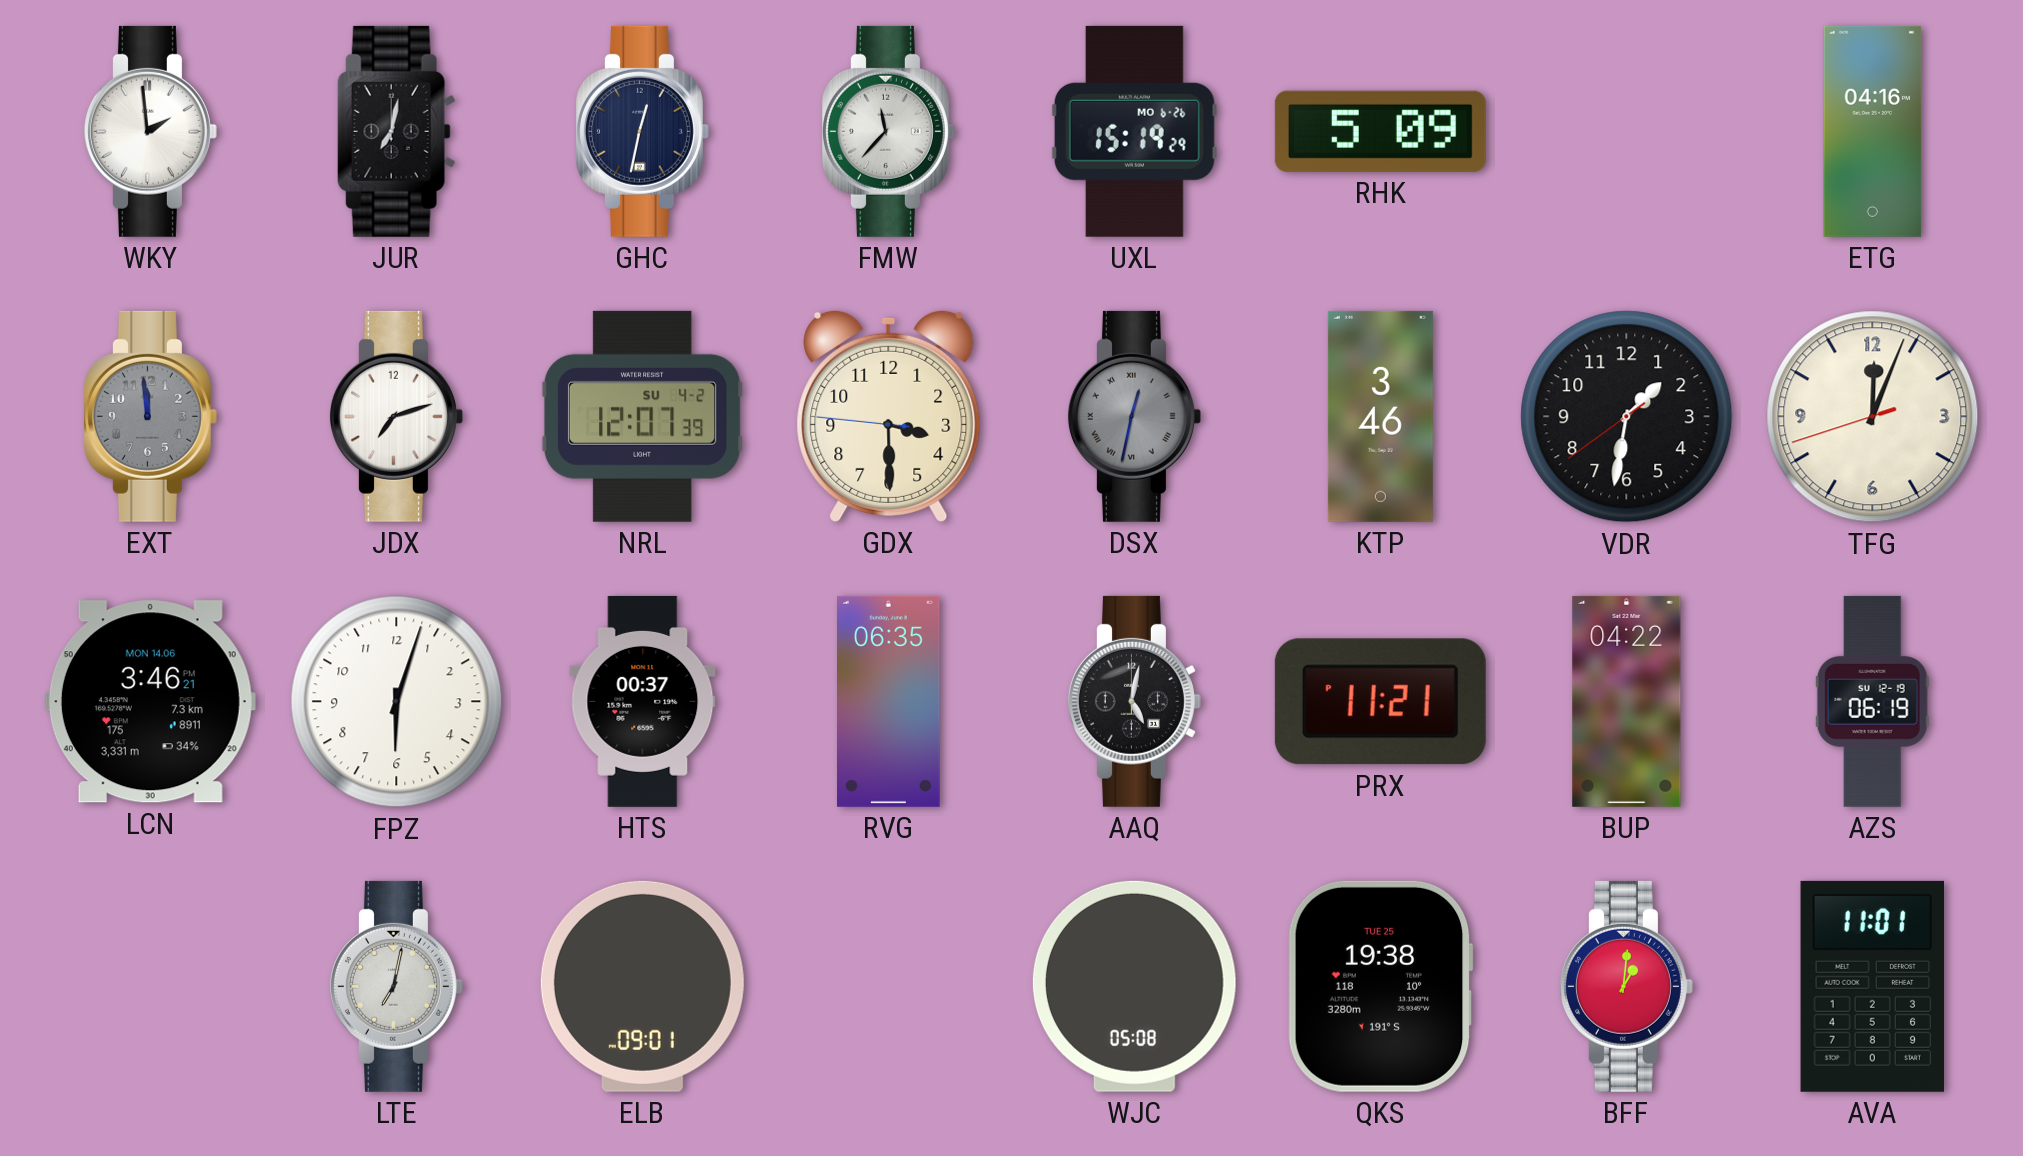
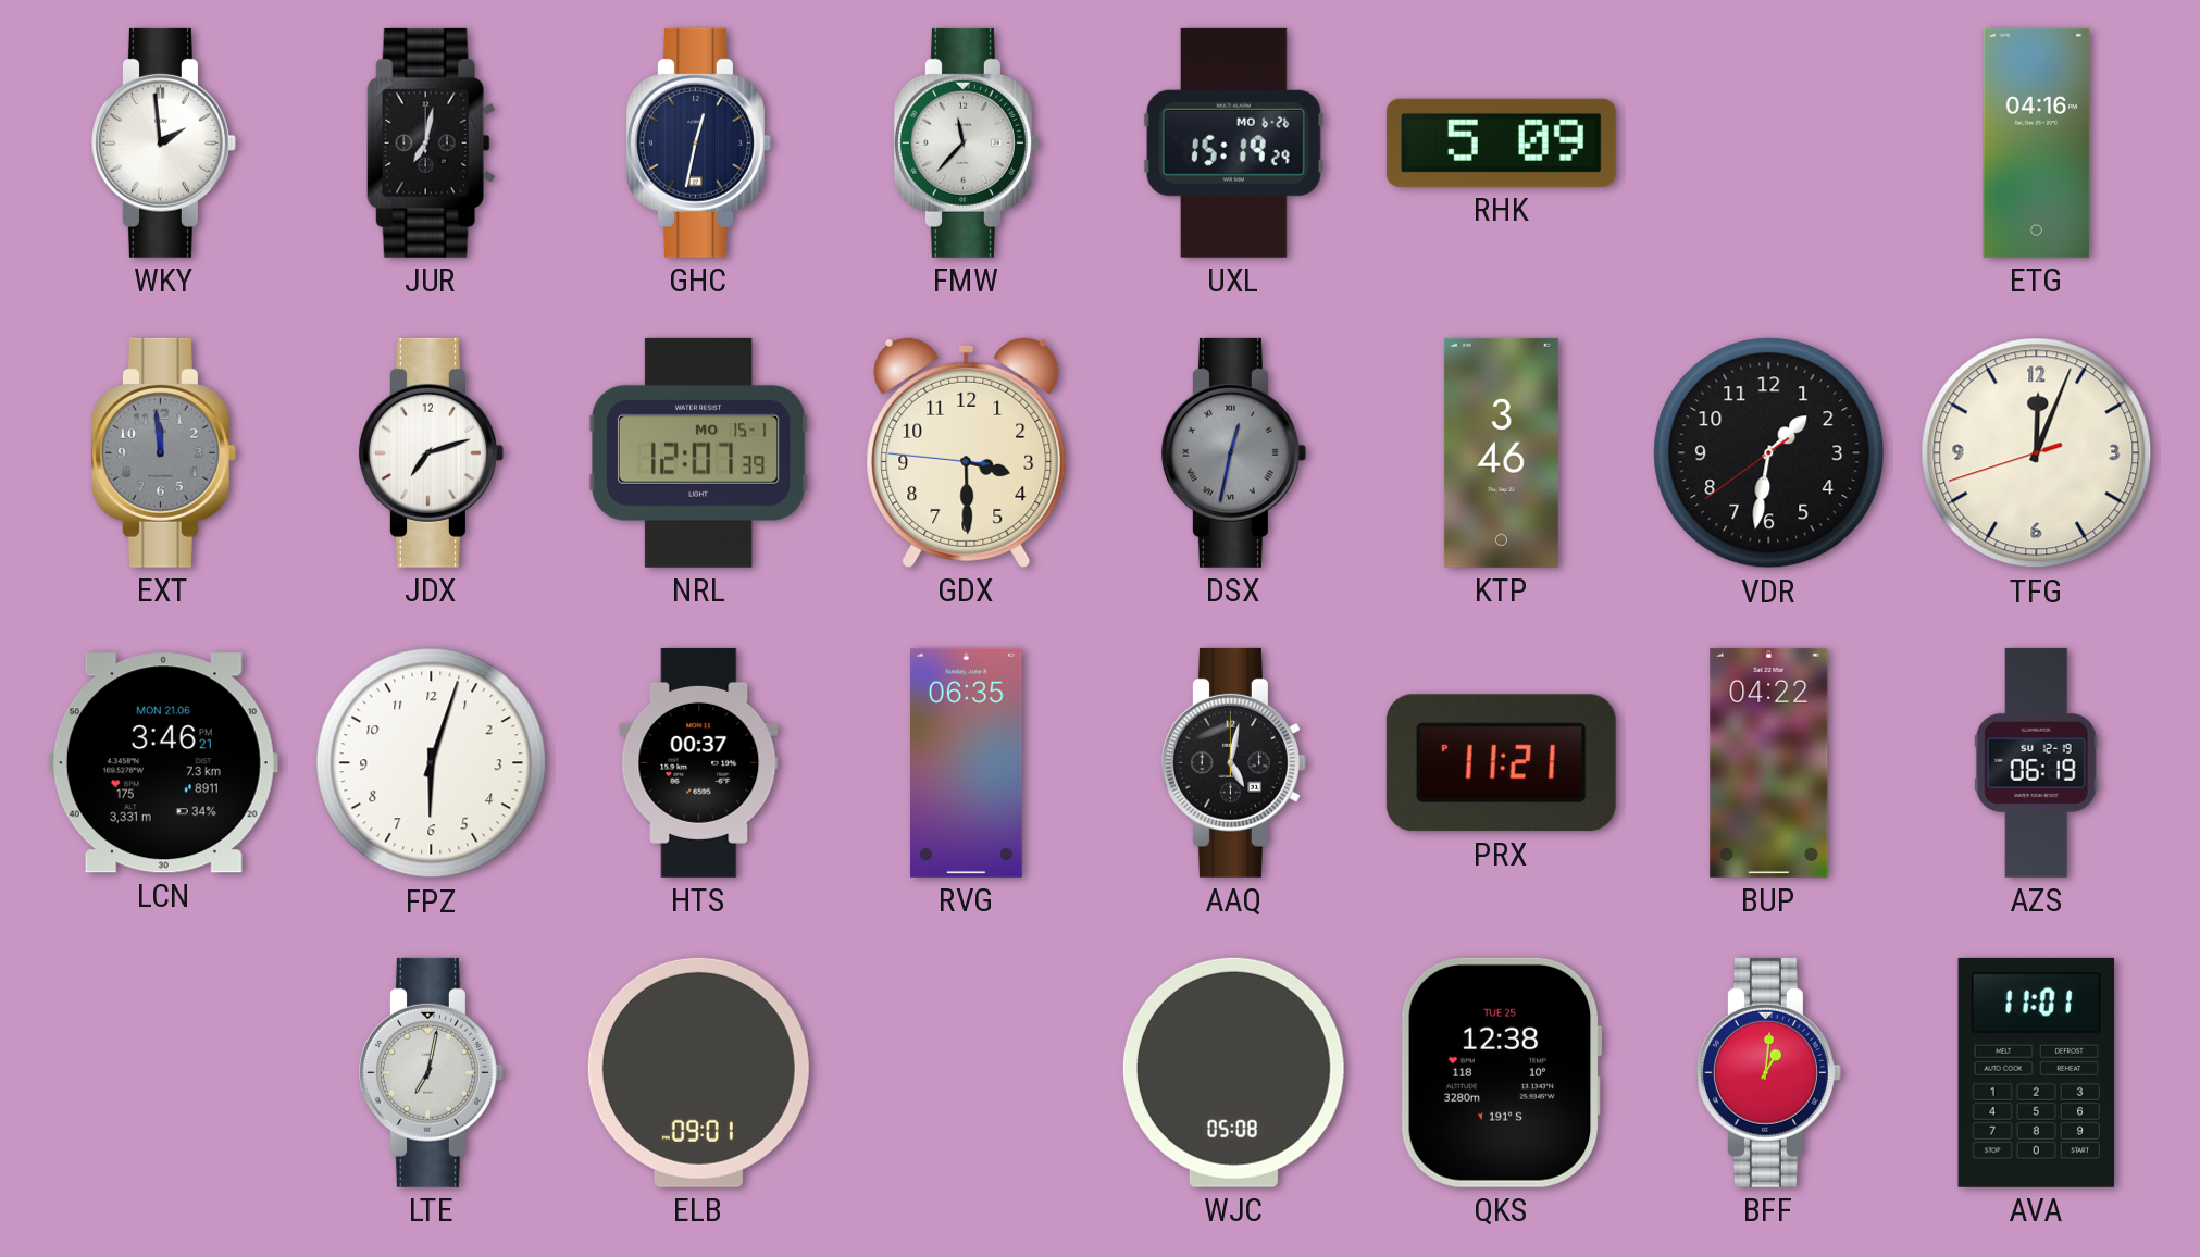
NRL date: SU 4-2 -> MO 15-1
LCN date: MON 14.06 -> MON 21.06
QKS: 19:38 -> 12:38
